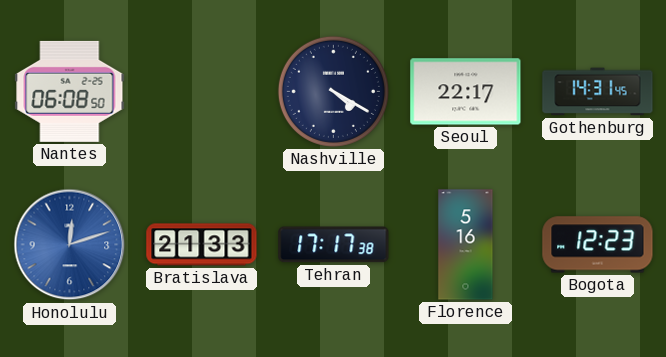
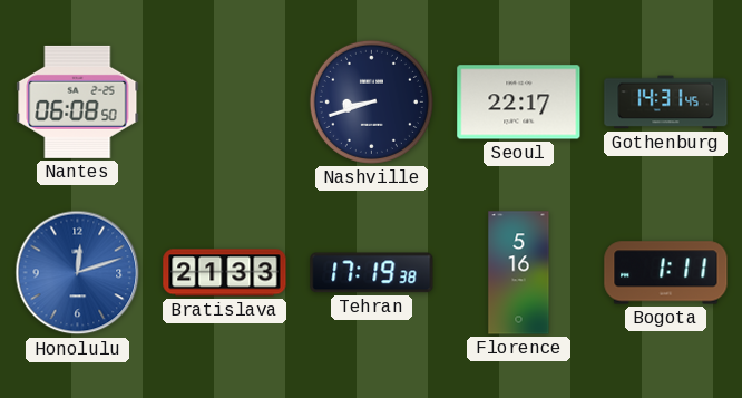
Nashville: 4:20 -> 8:42
Tehran: 17:17 -> 17:19
Bogota: 12:23 -> 1:11
